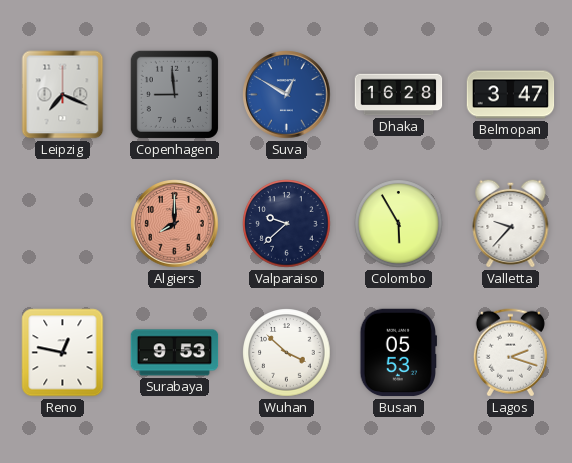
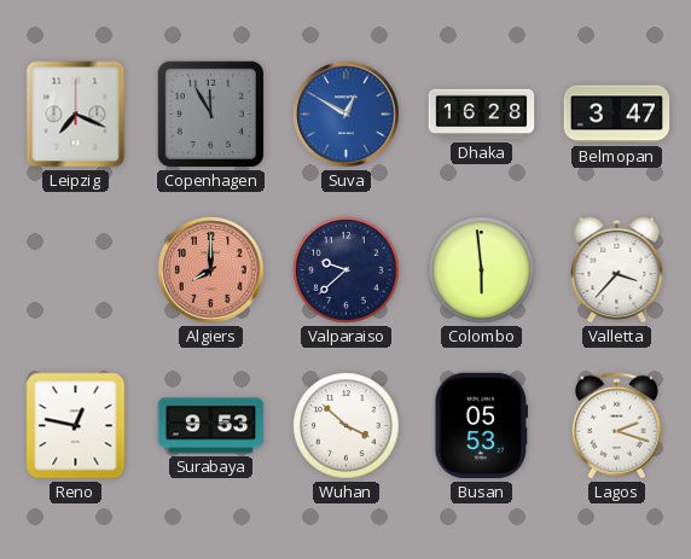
Copenhagen: 8:59 -> 11:55
Colombo: 5:55 -> 5:59
Valletta: 9:37 -> 3:37
